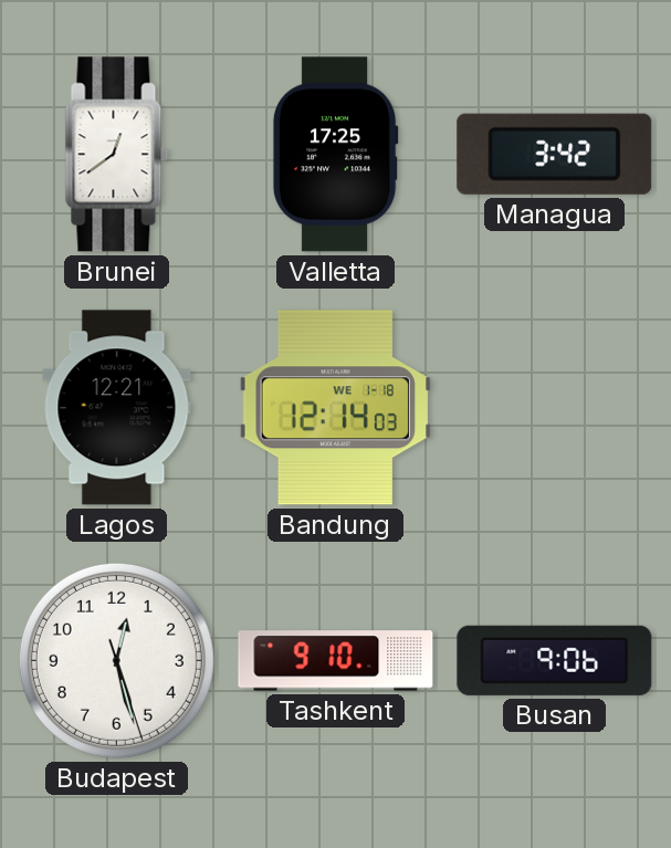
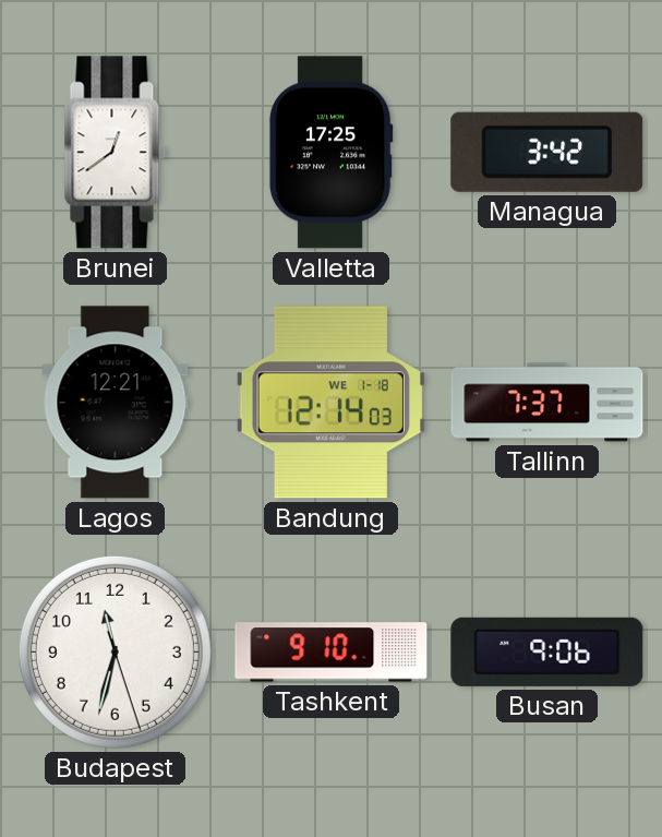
Tallinn: none -> 7:37
Budapest: 12:27 -> 11:32
